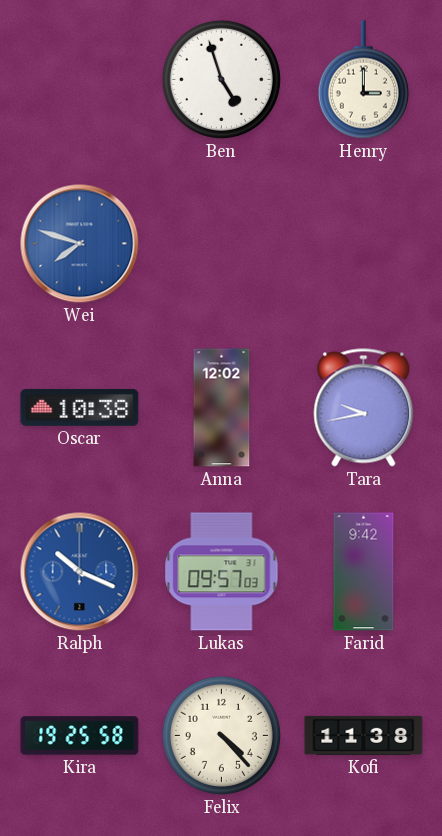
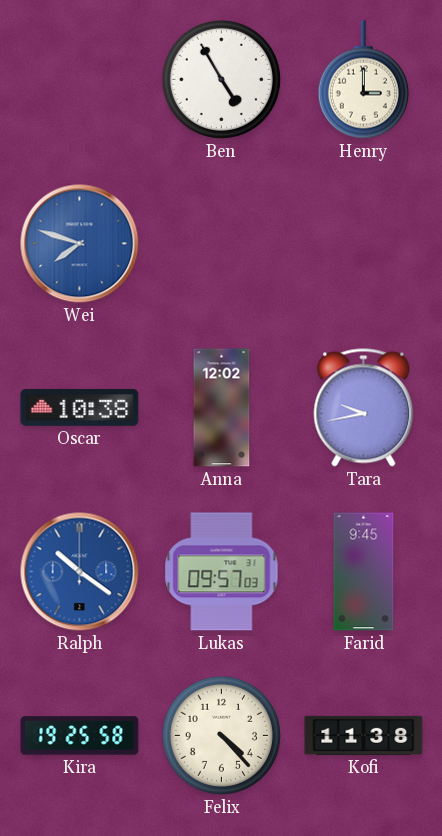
Ben: 4:57 -> 4:55
Ralph: 10:19 -> 10:21
Farid: 9:42 -> 9:45
